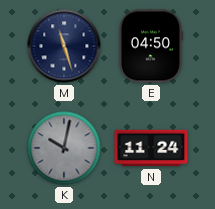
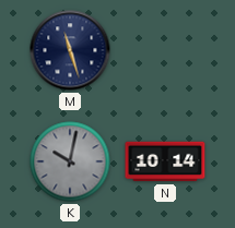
E: 04:50 -> none
N: 11:24 -> 10:14
